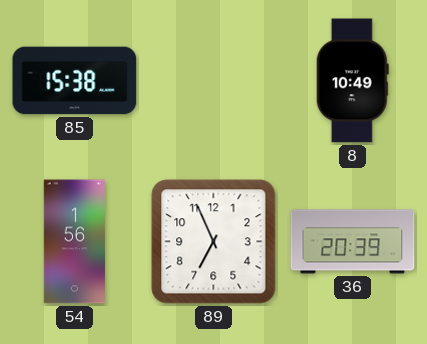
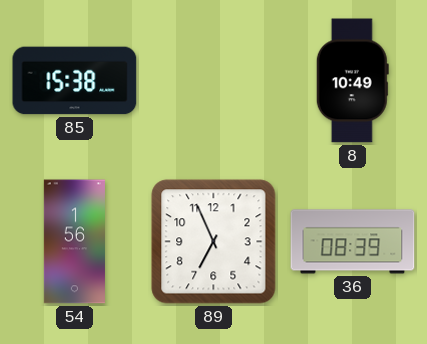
36: 20:39 -> 08:39
